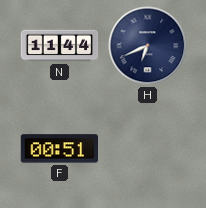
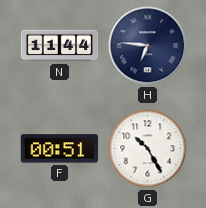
H: 6:41 -> 6:46
G: none -> 10:25
